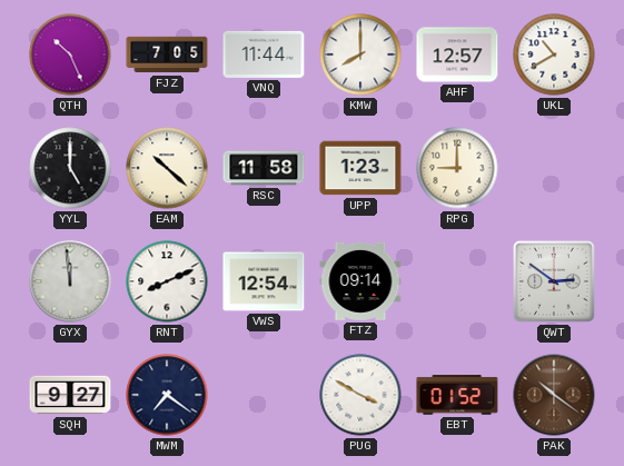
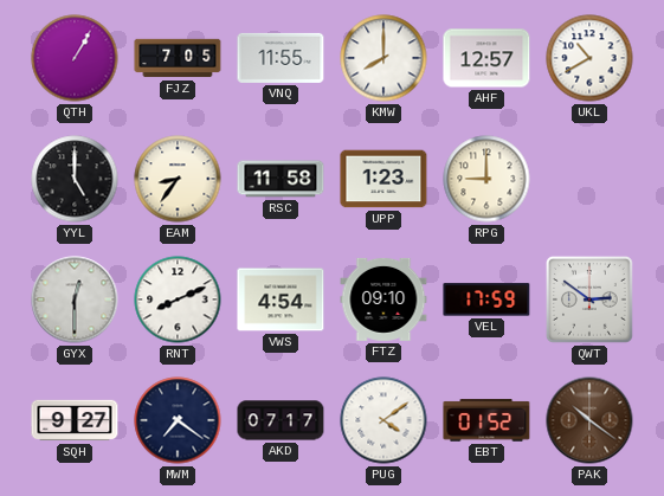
QTH: 10:26 -> 1:05
VNQ: 11:44 -> 11:55
EAM: 10:22 -> 8:36
GYX: 11:59 -> 12:30
VWS: 12:54 -> 4:54
FTZ: 09:14 -> 09:10
VEL: none -> 17:59
AKD: none -> 07:17
PUG: 3:50 -> 4:09
